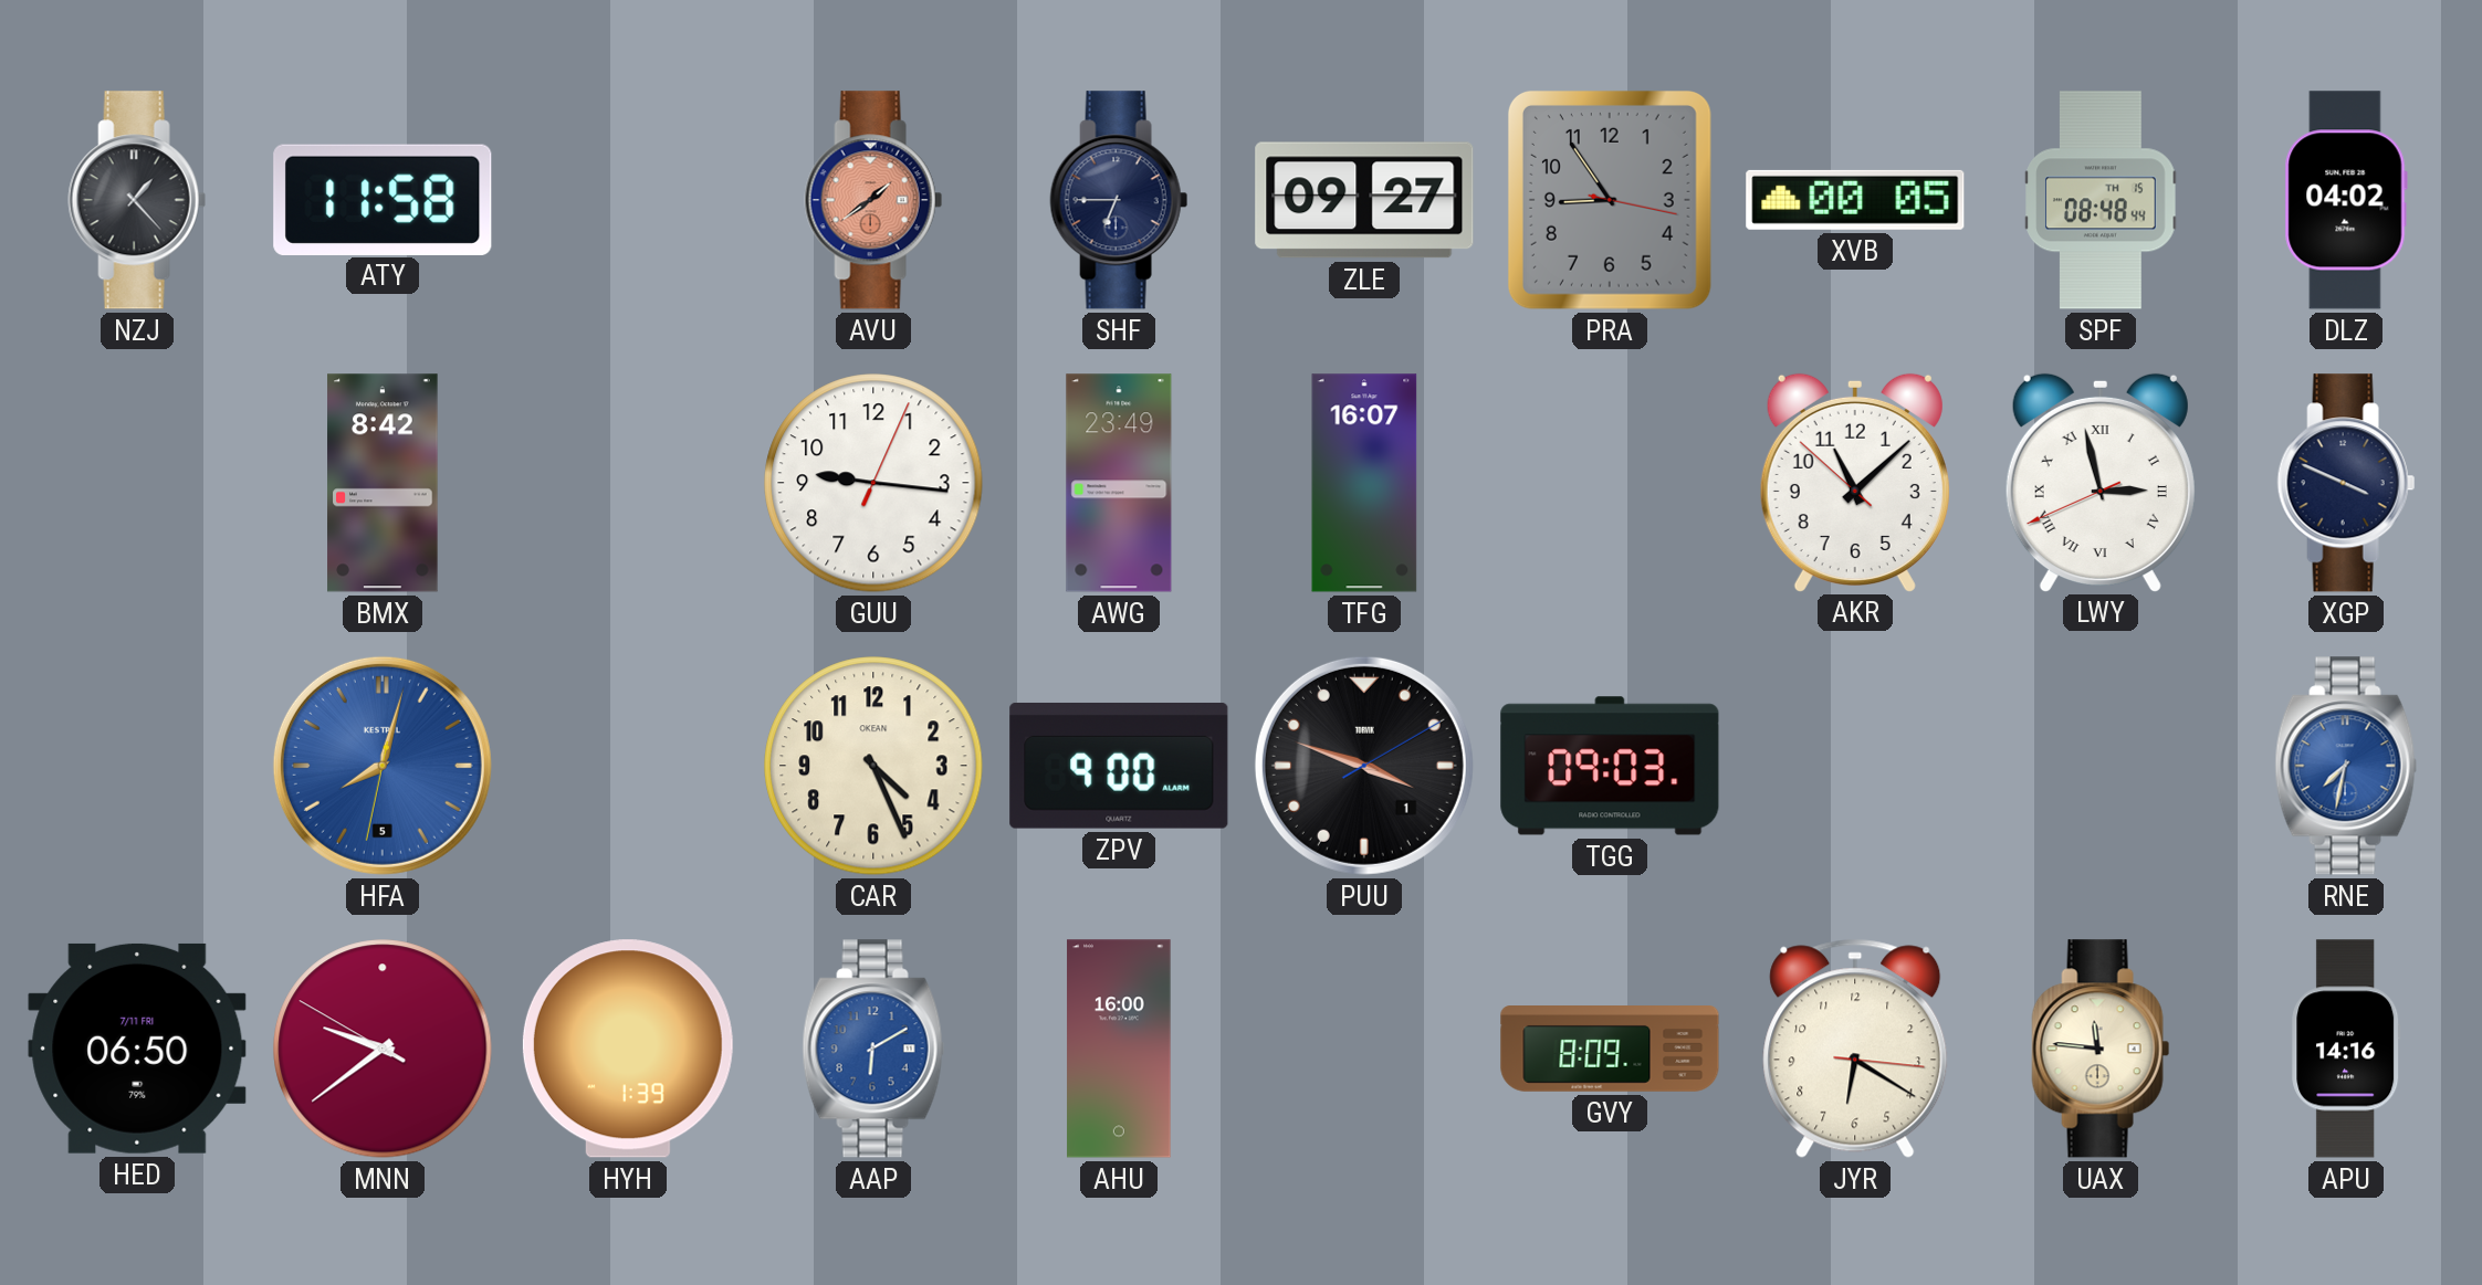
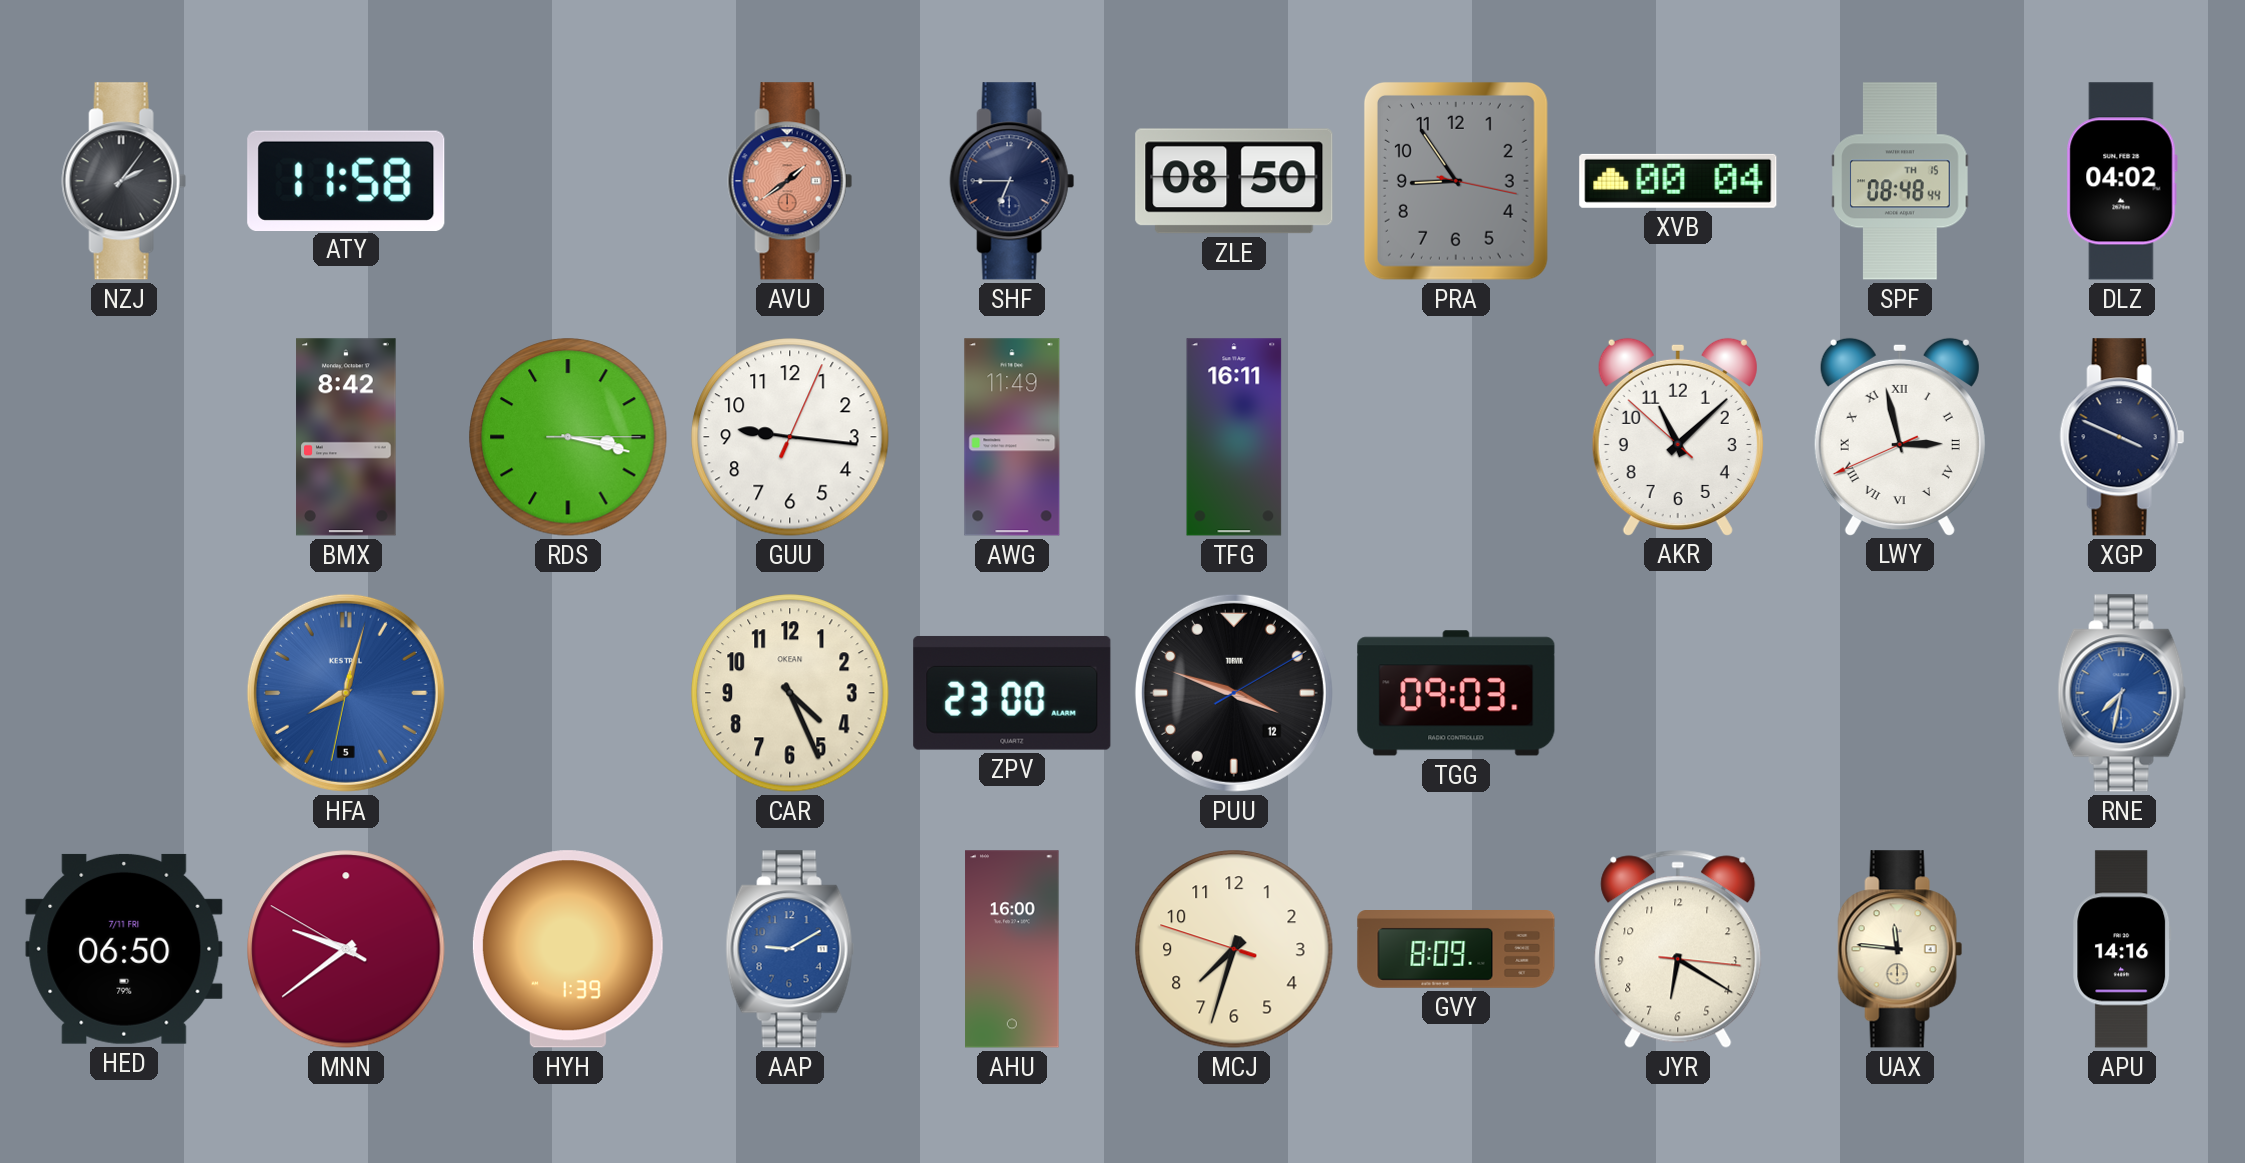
NZJ: 1:23 -> 2:06
ZLE: 09:27 -> 08:50
XVB: 00:05 -> 00:04
RDS: none -> 3:17
AWG: 23:49 -> 11:49
TFG: 16:07 -> 16:11
ZPV: 9:00 -> 23:00
PUU date: 1 -> 12
AAP: 6:10 -> 9:10
MCJ: none -> 7:32
